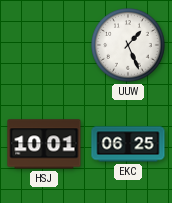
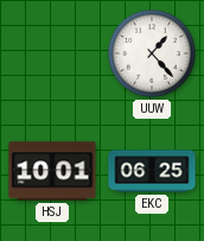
UUW: 1:26 -> 1:23
